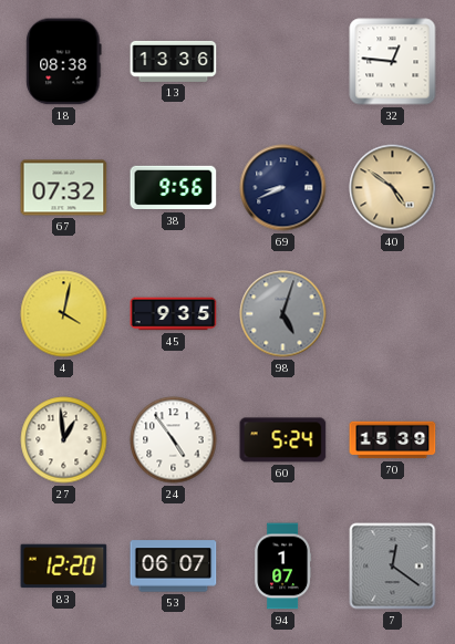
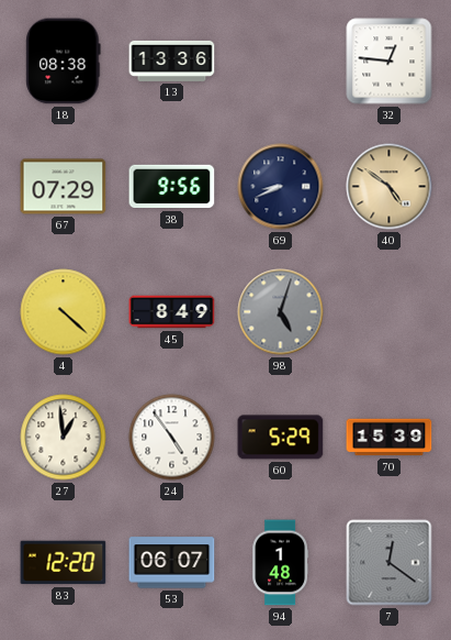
67: 07:32 -> 07:29
4: 4:02 -> 4:22
45: 9:35 -> 8:49
60: 5:24 -> 5:29
94: 1:07 -> 1:48
